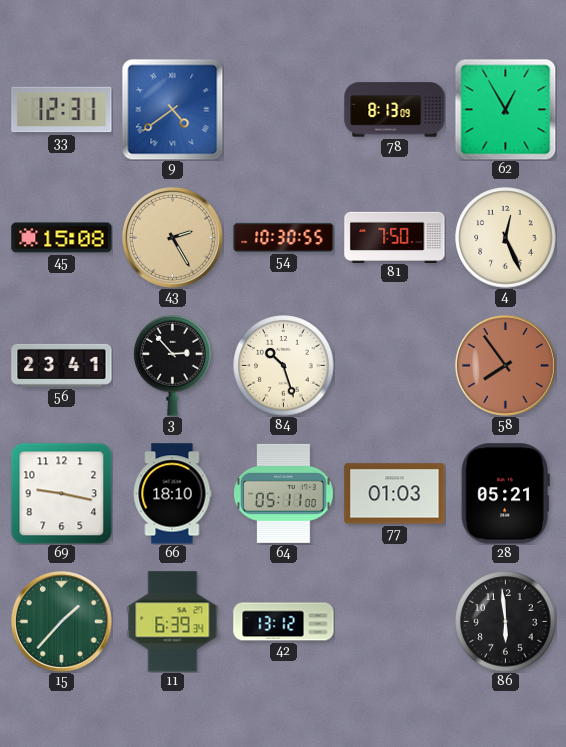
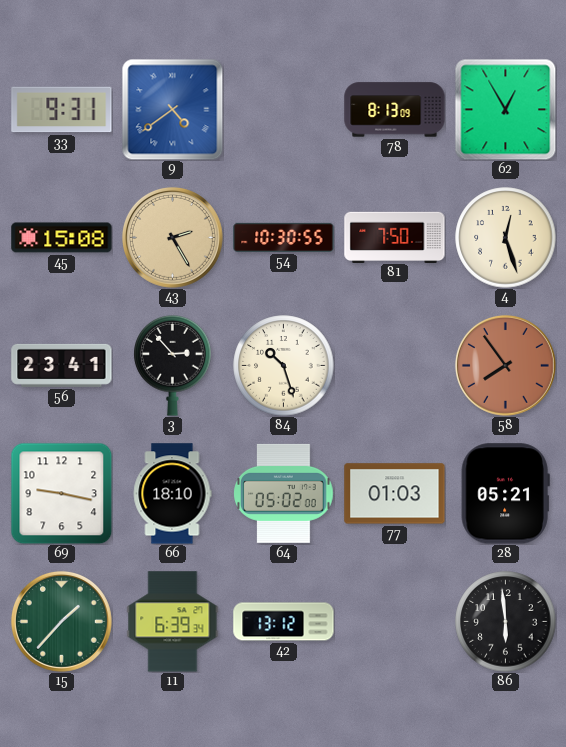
33: 12:31 -> 9:31
4: 12:26 -> 12:27
64: 05:11 -> 05:02
